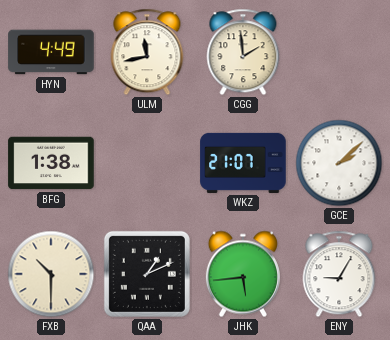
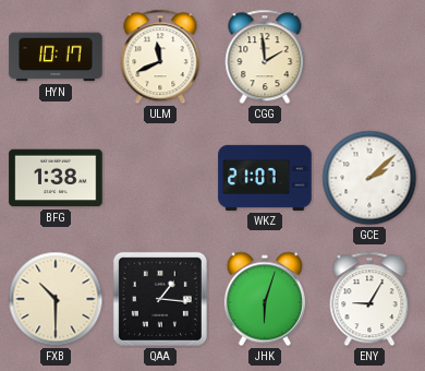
HYN: 4:49 -> 10:17
ULM: 11:43 -> 11:41
QAA: 1:11 -> 1:16
JHK: 5:44 -> 6:03
